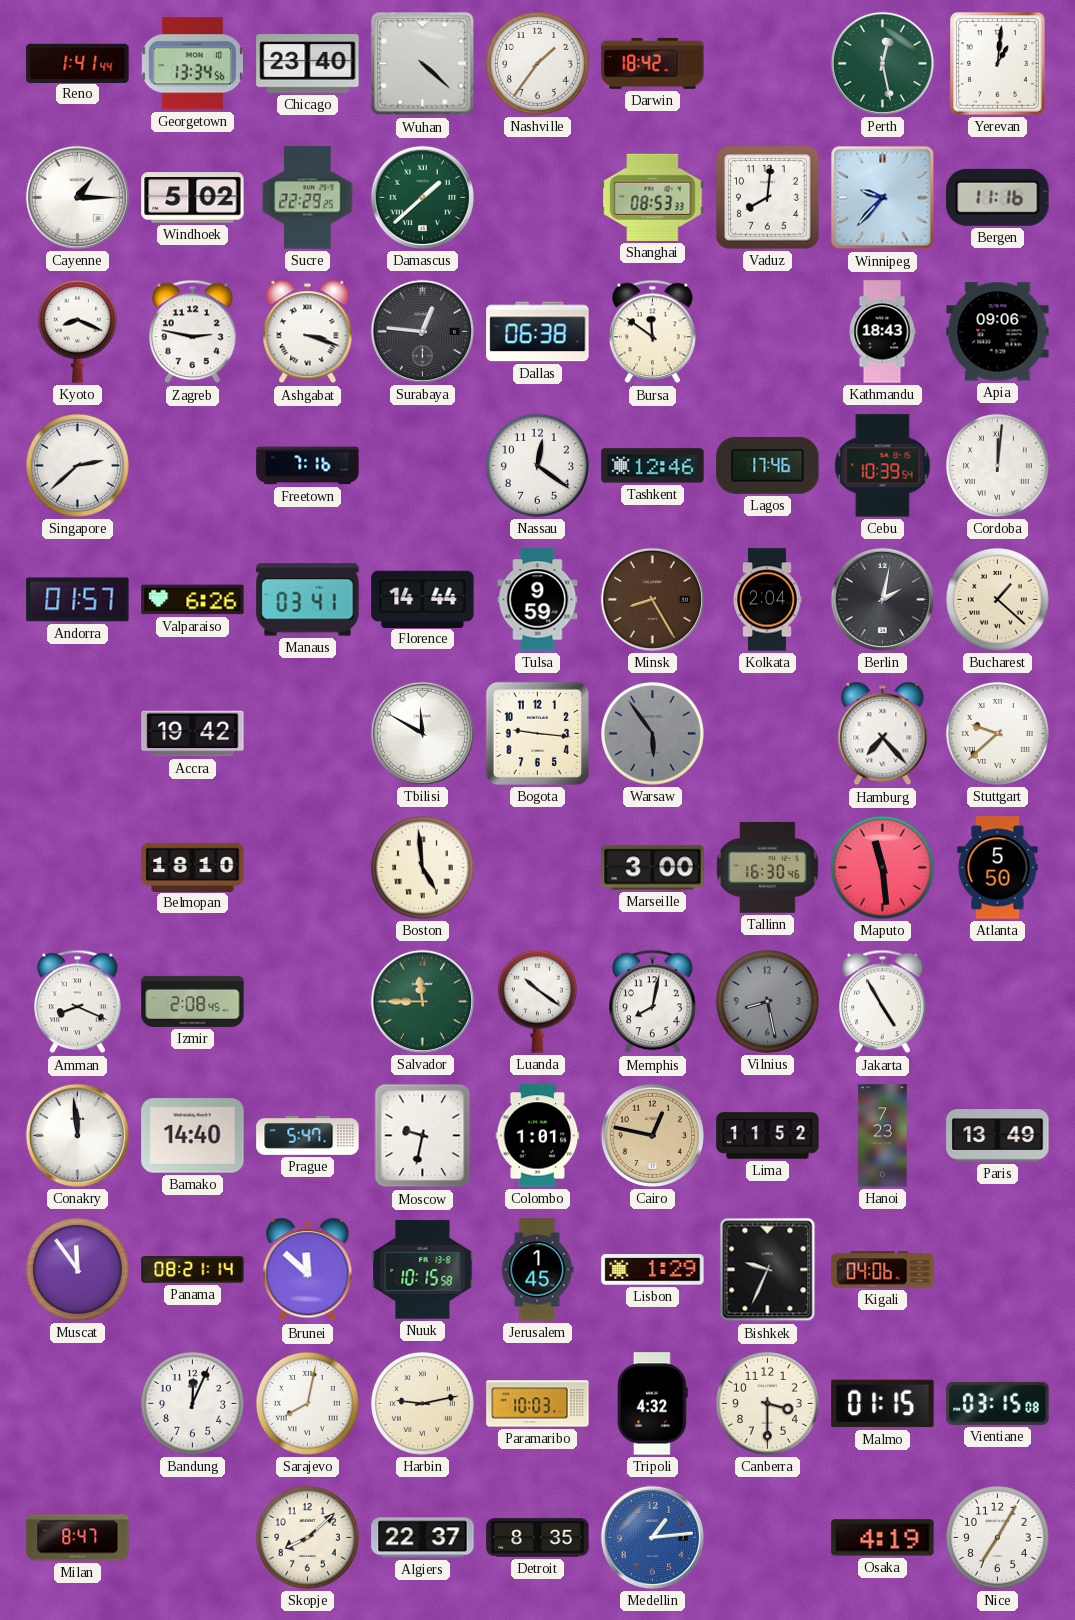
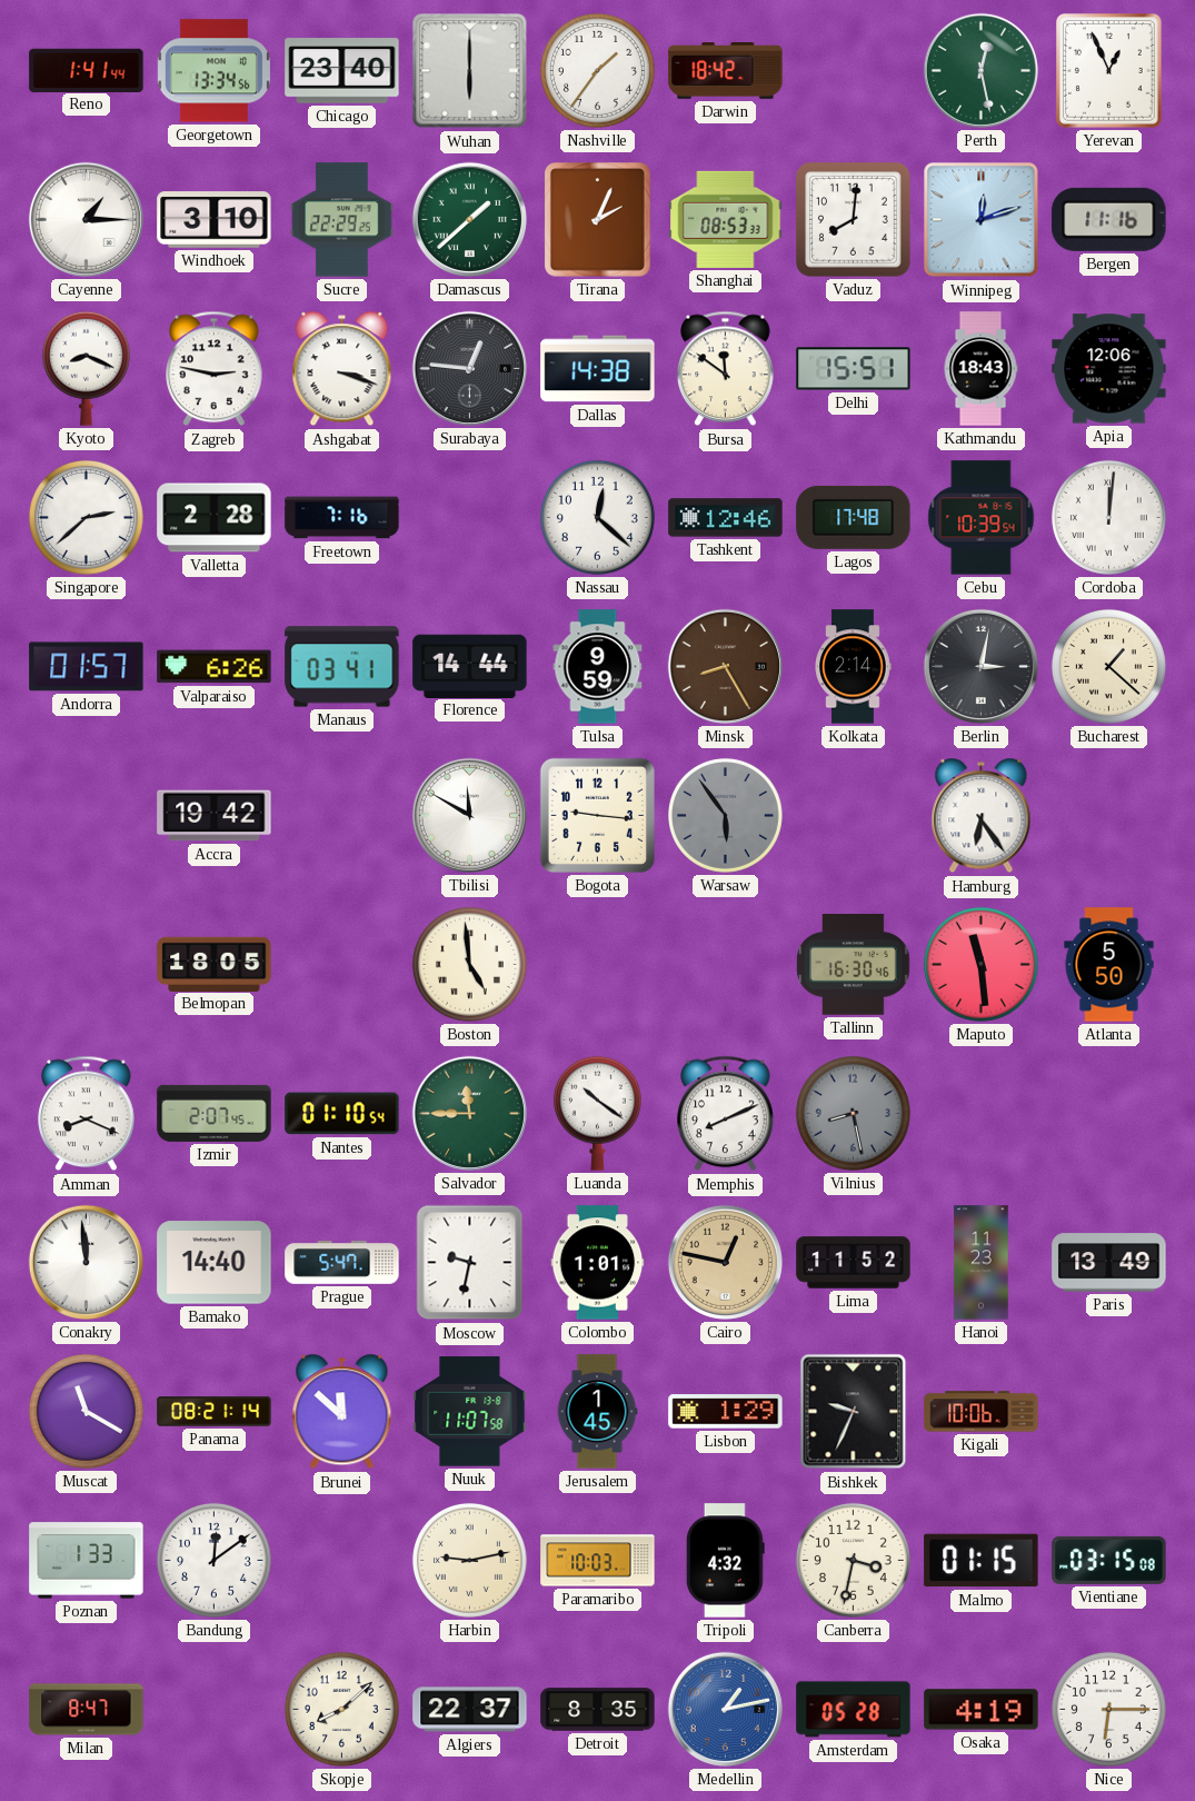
Wuhan: 4:22 -> 6:00
Yerevan: 1:01 -> 12:56
Windhoek: 5:02 -> 3:10
Tirana: none -> 2:04
Winnipeg: 9:37 -> 12:12
Dallas: 06:38 -> 14:38
Delhi: none -> 15:51
Apia: 09:06 -> 12:06
Valletta: none -> 2:28
Nassau: 12:21 -> 12:22
Lagos: 17:46 -> 17:48
Kolkata: 2:04 -> 2:14
Berlin: 2:02 -> 3:02
Hamburg: 7:23 -> 6:24
Stuttgart: 9:38 -> none
Belmopan: 18:10 -> 18:05
Marseille: 3:00 -> none
Izmir: 2:08 -> 2:07
Nantes: none -> 01:10
Memphis: 8:02 -> 8:11
Jakarta: 4:55 -> none
Hanoi: 7:23 -> 11:23
Muscat: 11:54 -> 11:20
Nuuk: 10:15 -> 11:07
Kigali: 04:06 -> 10:06
Poznan: none -> 1:33
Bandung: 12:04 -> 12:09
Sarajevo: 8:02 -> none
Canberra: 3:30 -> 3:32
Medellin: 1:14 -> 1:13
Amsterdam: none -> 05:28
Nice: 7:05 -> 6:15
